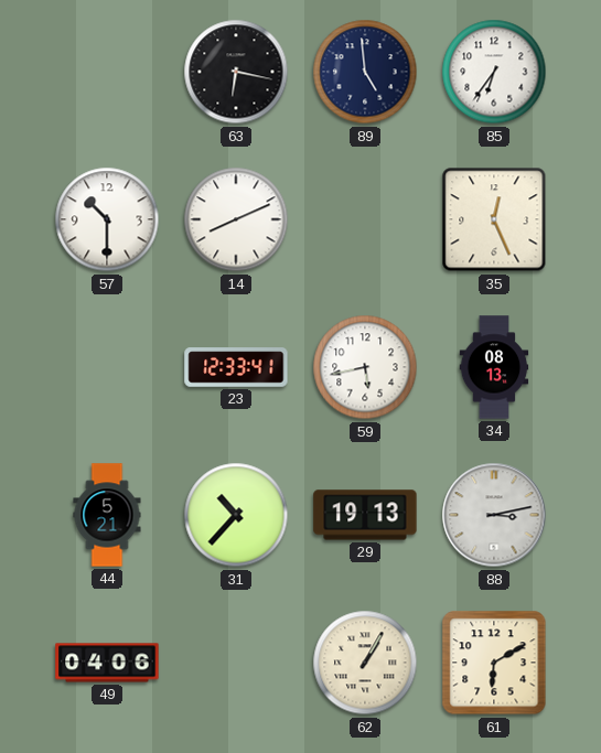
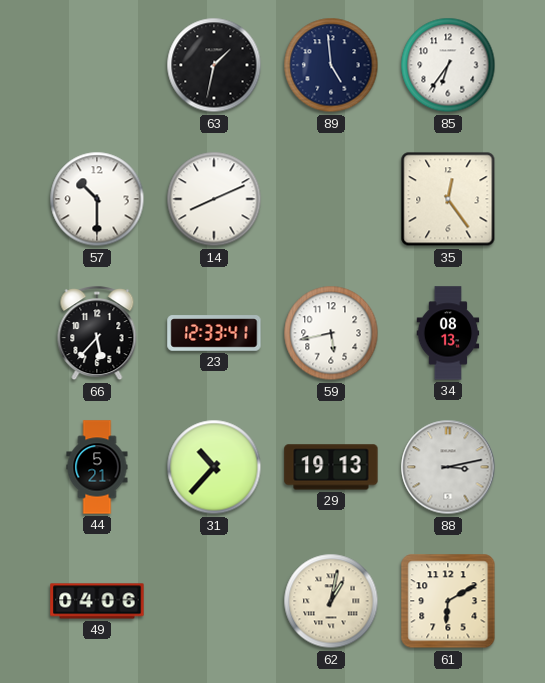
63: 6:17 -> 1:32
35: 12:26 -> 12:24
66: none -> 5:37
62: 1:05 -> 1:02
